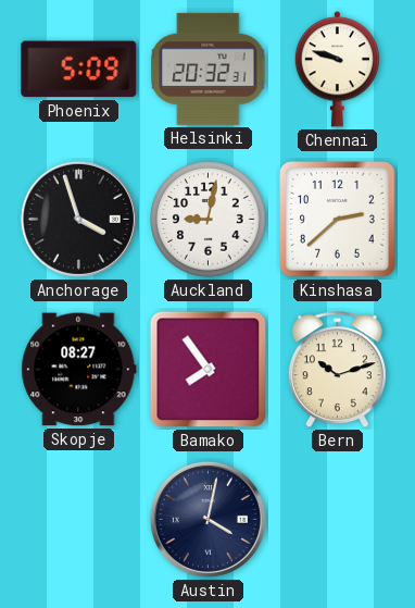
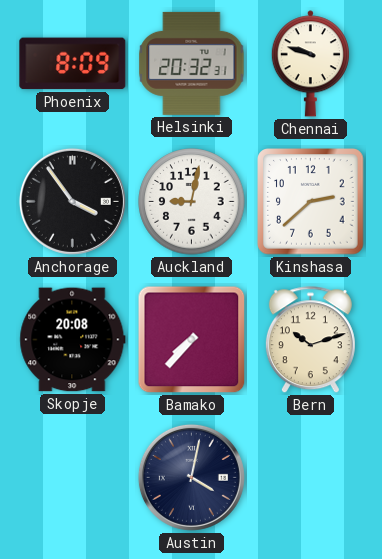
Phoenix: 5:09 -> 8:09
Anchorage: 3:57 -> 3:54
Skopje: 08:27 -> 20:08
Bamako: 7:54 -> 7:37
